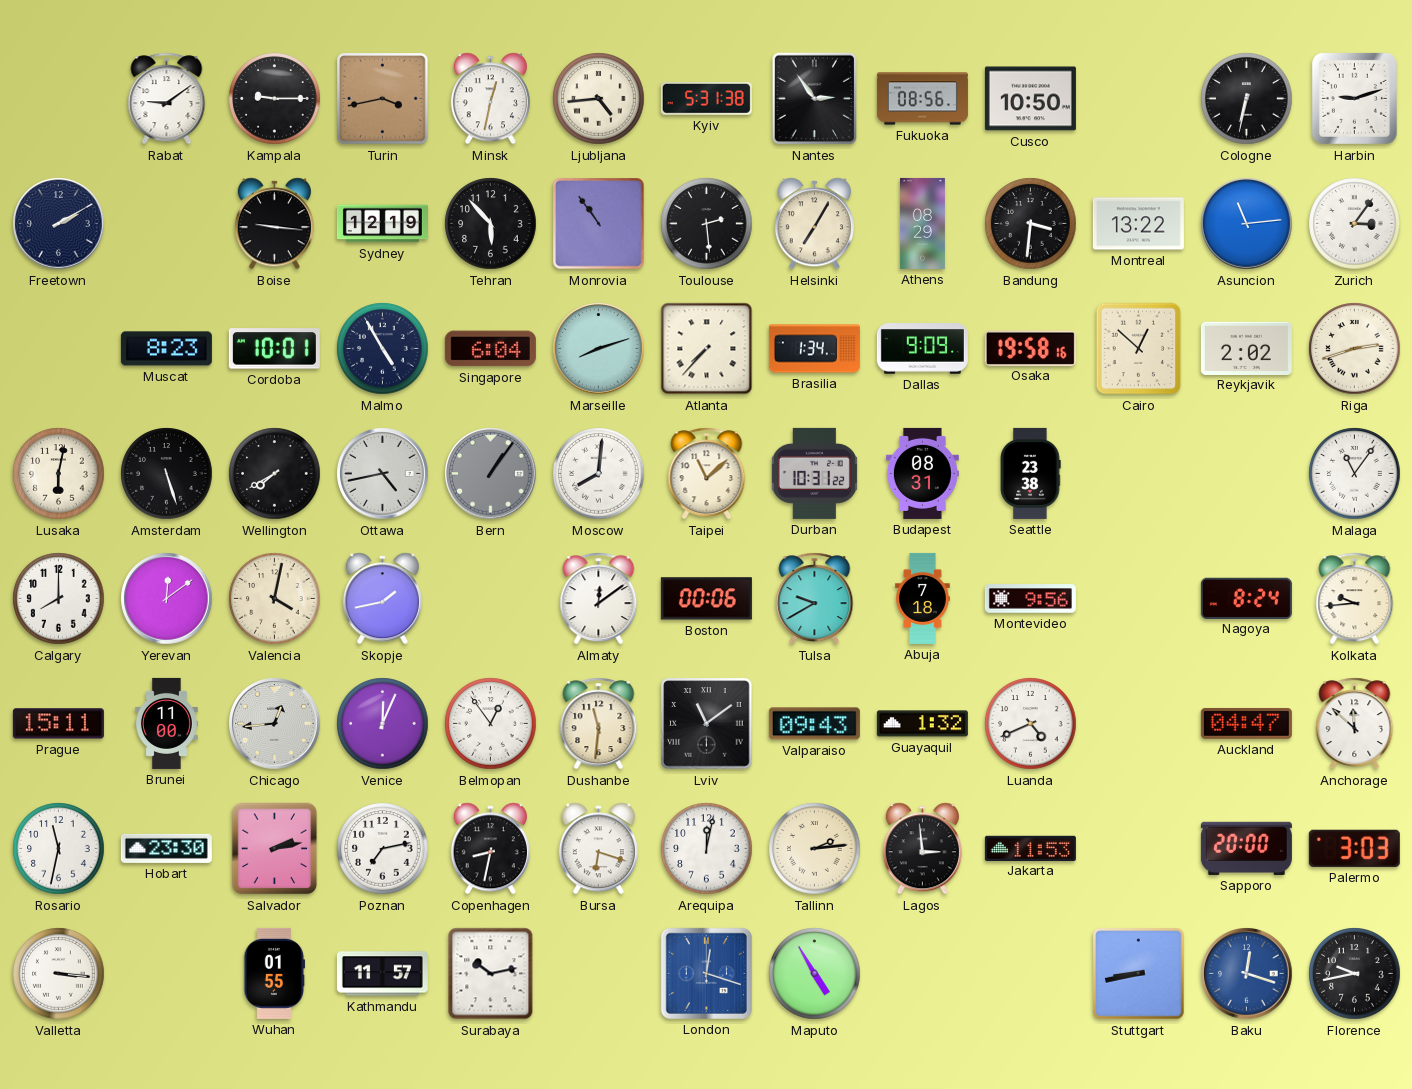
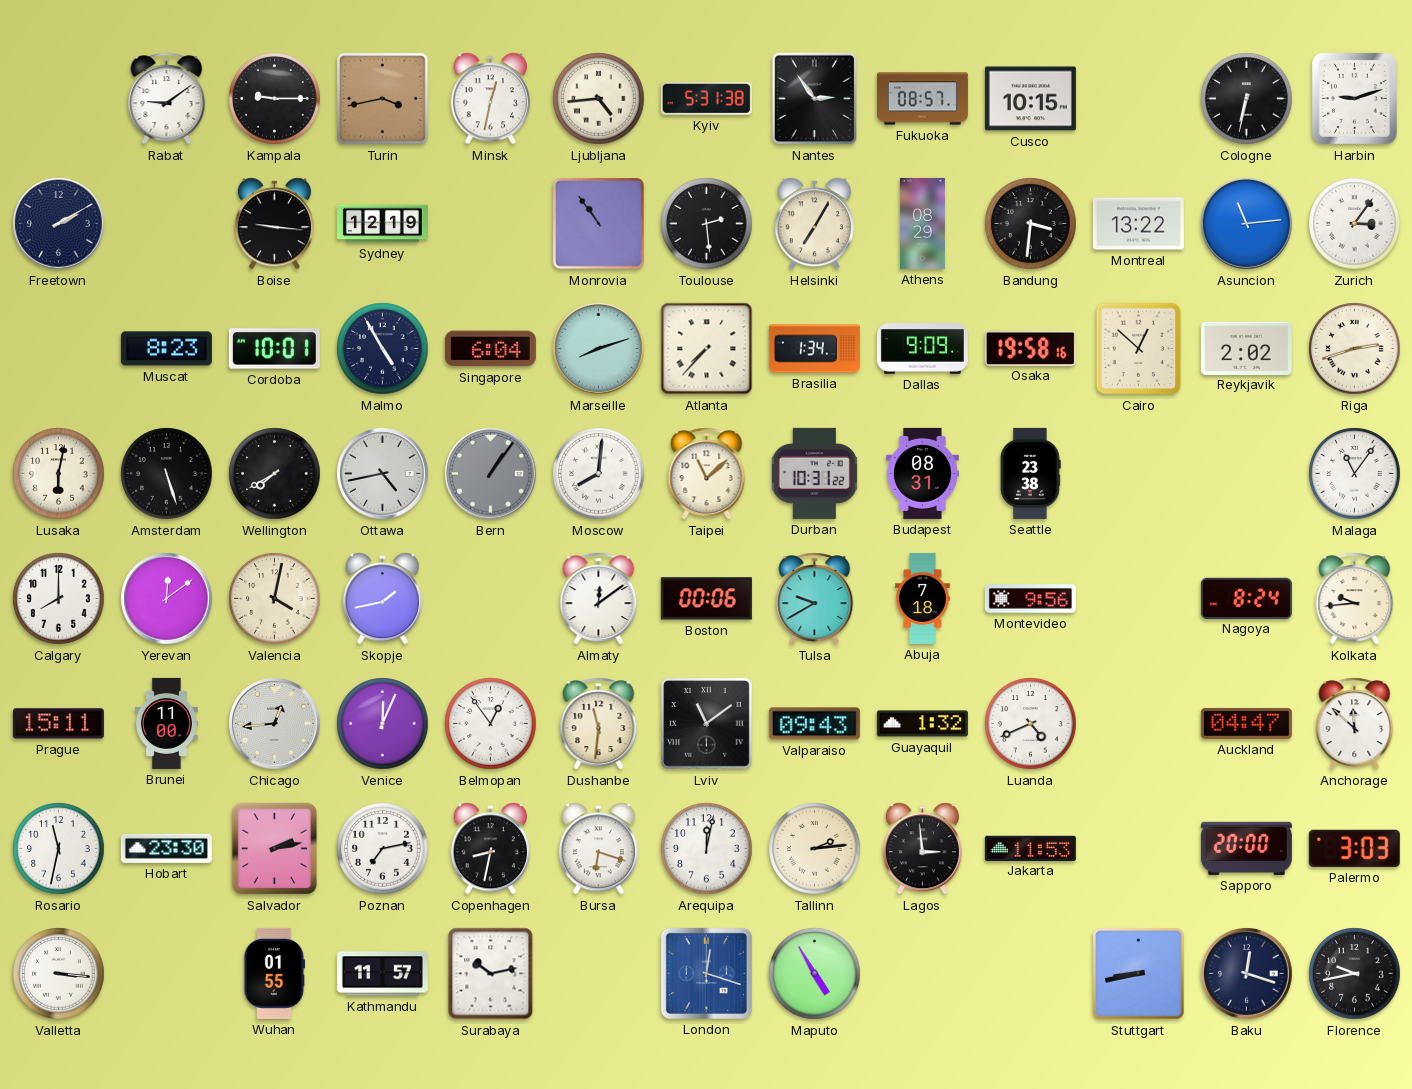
Fukuoka: 08:56 -> 08:57
Cusco: 10:50 -> 10:15
Tehran: 5:53 -> none
Baku dial: blue -> navy
